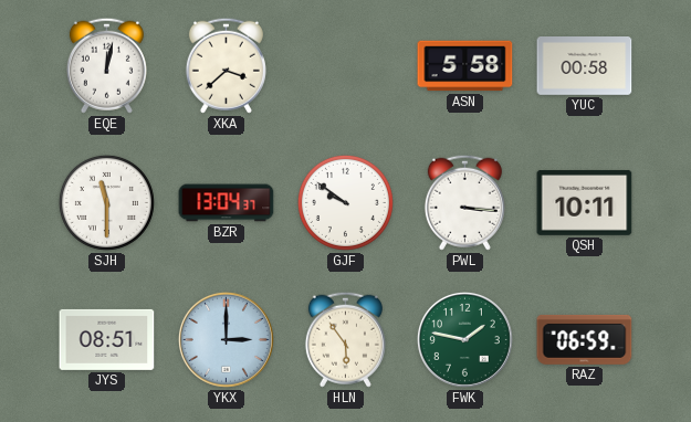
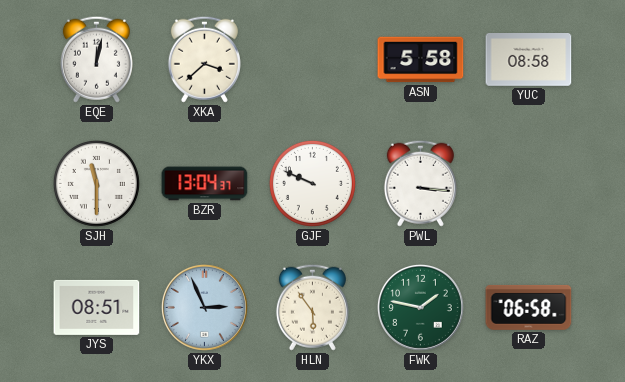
YUC: 00:58 -> 08:58
GJF: 9:51 -> 9:49
QSH: 10:11 -> none
YKX: 3:00 -> 2:56
RAZ: 06:59 -> 06:58
